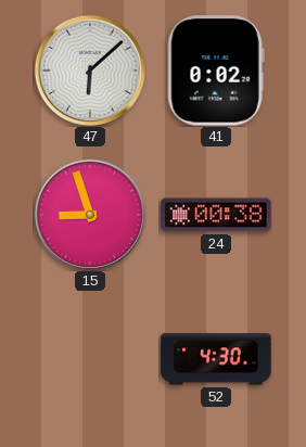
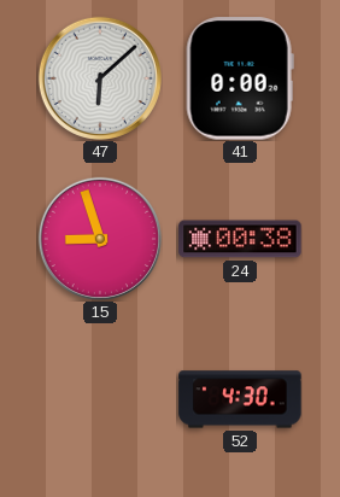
41: 0:02 -> 0:00
